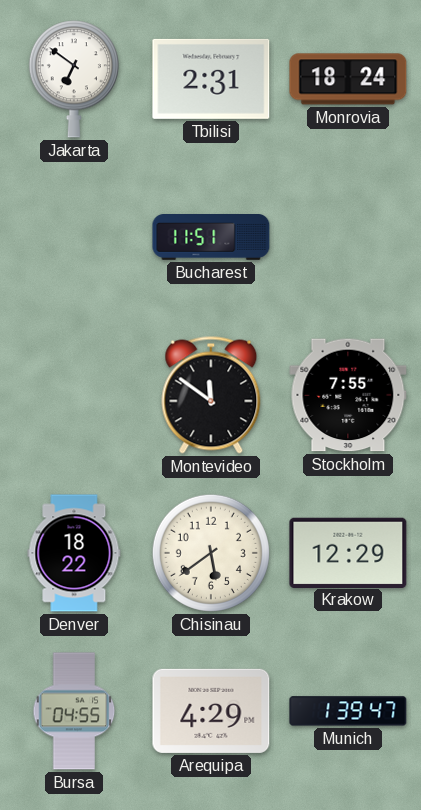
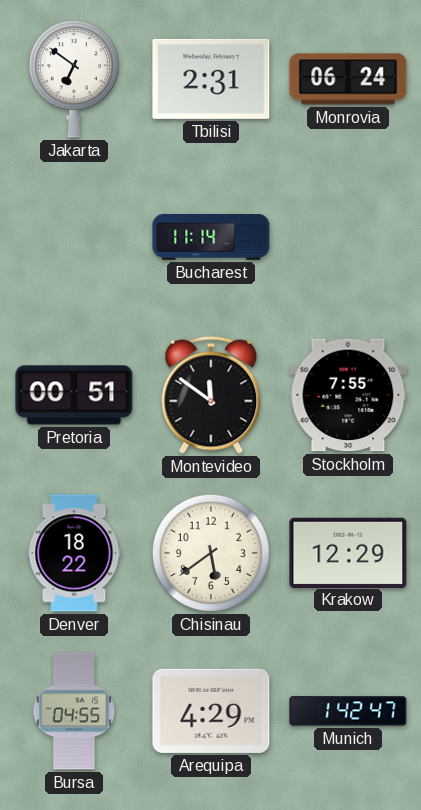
Monrovia: 18:24 -> 06:24
Bucharest: 11:51 -> 11:14
Pretoria: none -> 00:51
Munich: 1:39 -> 1:42
